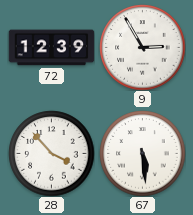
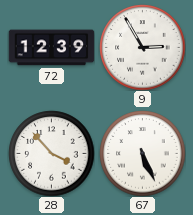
67: 5:29 -> 5:26
